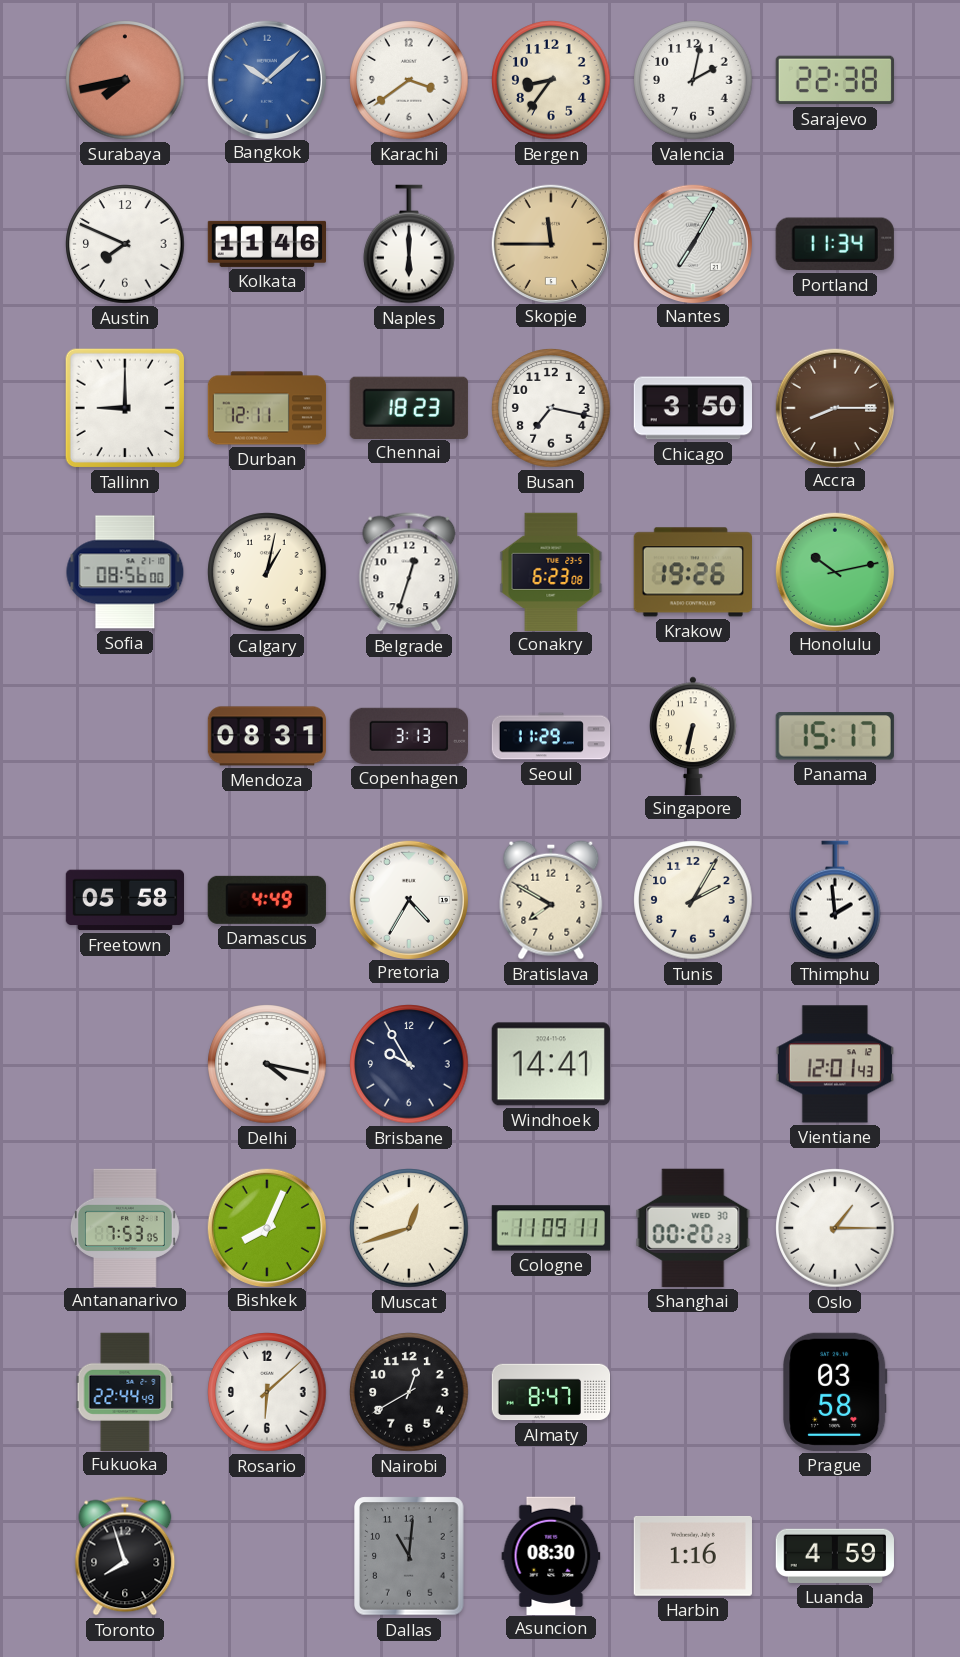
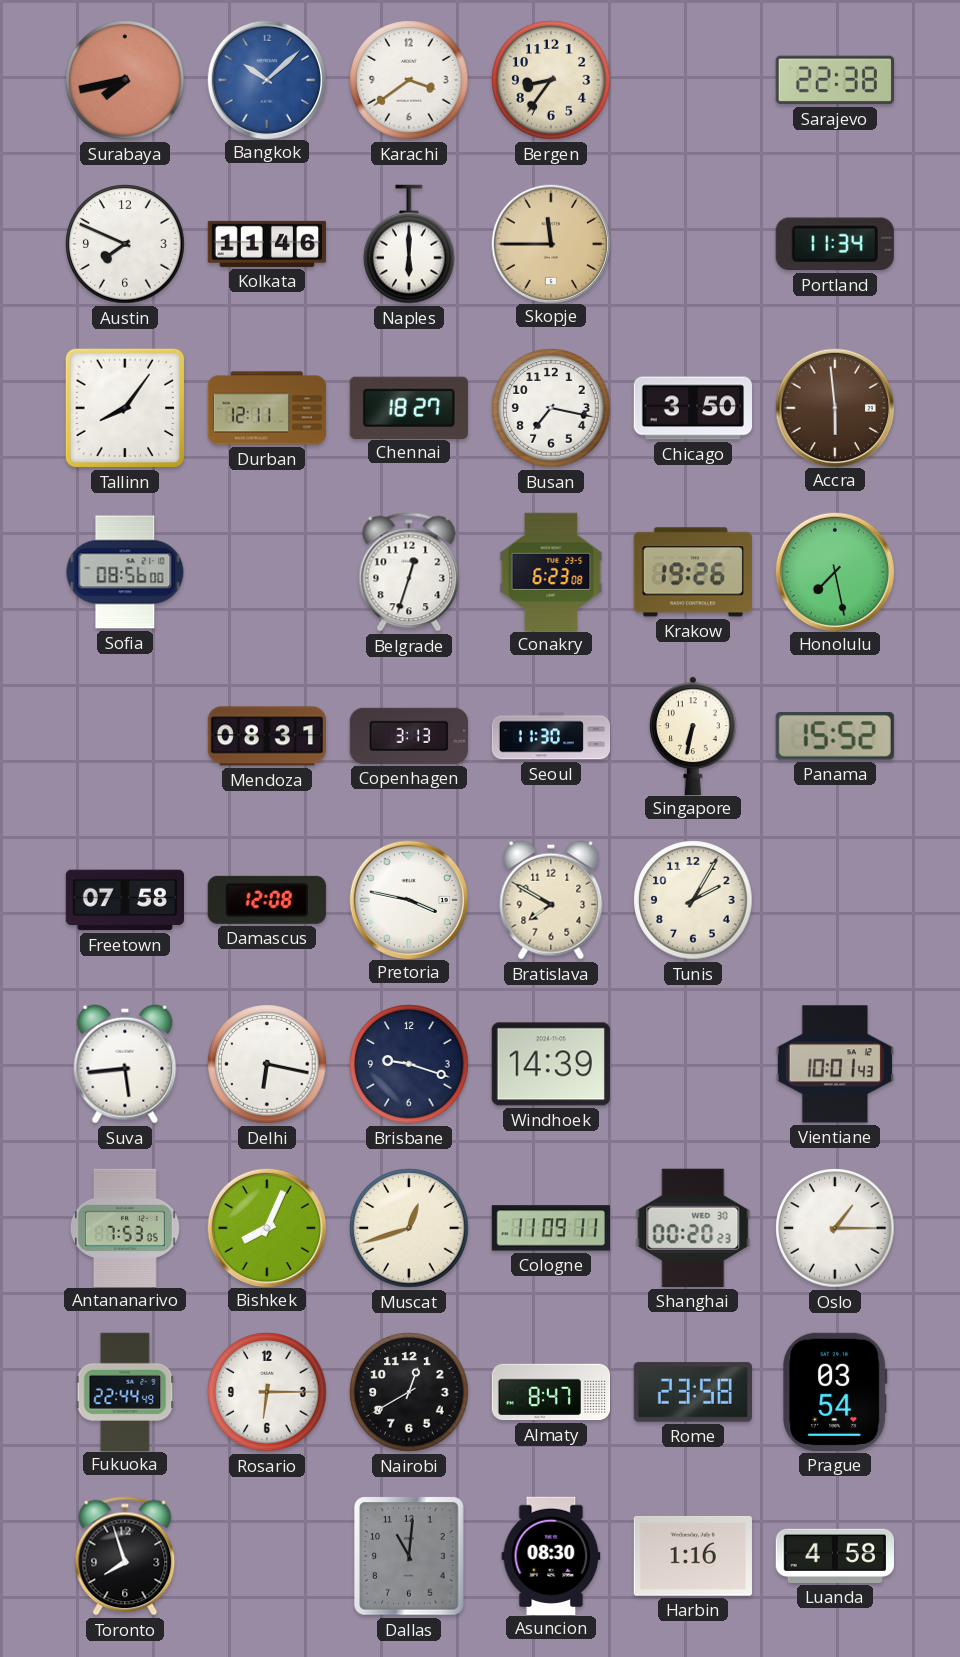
Valencia: 2:02 -> none
Nantes: 7:05 -> none
Tallinn: 9:00 -> 8:06
Chennai: 18:23 -> 18:27
Accra: 8:15 -> 5:59
Calgary: 1:02 -> none
Honolulu: 10:13 -> 7:28
Seoul: 11:29 -> 11:30
Panama: 15:17 -> 15:52
Freetown: 05:58 -> 07:58
Damascus: 4:49 -> 12:08
Pretoria: 4:35 -> 3:47
Thimphu: 1:59 -> none
Suva: none -> 5:44
Delhi: 4:17 -> 6:17
Brisbane: 9:55 -> 9:18
Windhoek: 14:41 -> 14:39
Vientiane: 12:01 -> 10:01
Rosario: 6:08 -> 6:15
Rome: none -> 23:58
Prague: 03:58 -> 03:54
Luanda: 4:59 -> 4:58
